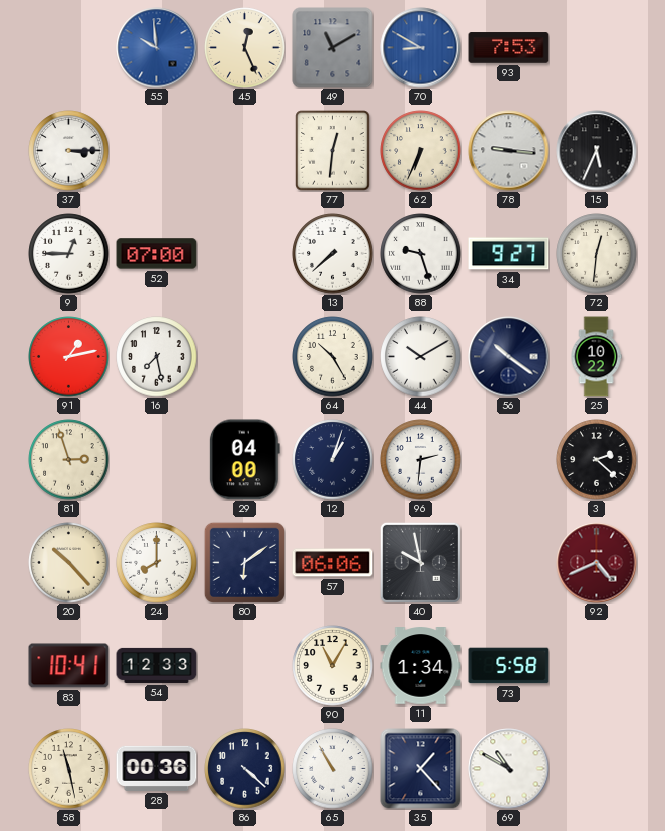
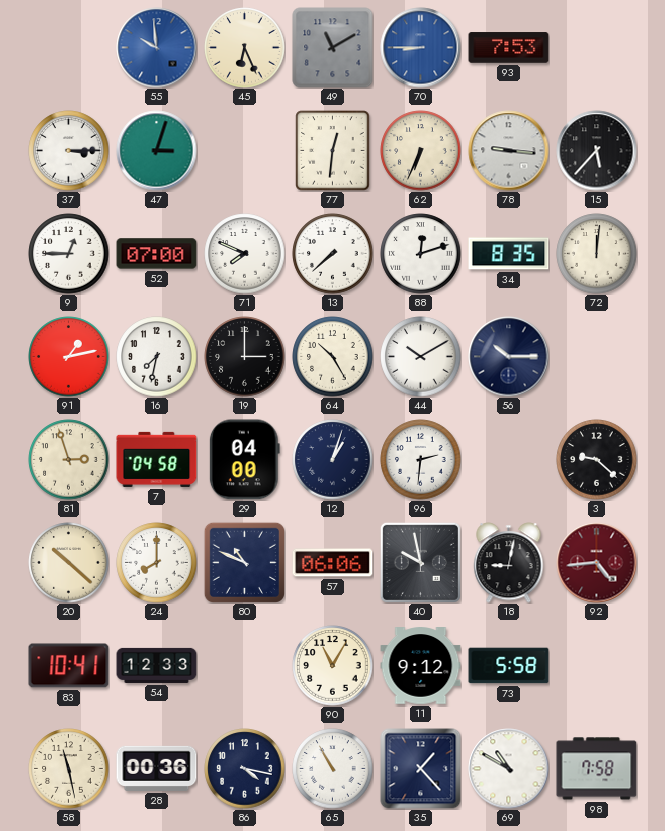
45: 12:26 -> 6:26
70: 8:50 -> 8:45
47: none -> 3:03
15: 5:34 -> 5:37
71: none -> 7:49
88: 9:27 -> 12:12
34: 9:27 -> 8:35
72: 12:31 -> 12:01
16: 7:28 -> 7:32
19: none -> 3:00
56: 10:21 -> 10:15
25: 10:22 -> none
7: none -> 04:58
3: 2:22 -> 9:22
20: 10:23 -> 10:22
80: 6:09 -> 10:49
18: none -> 9:02
92: 4:41 -> 4:44
11: 1:34 -> 9:12
86: 4:22 -> 4:17
98: none -> 7:58
